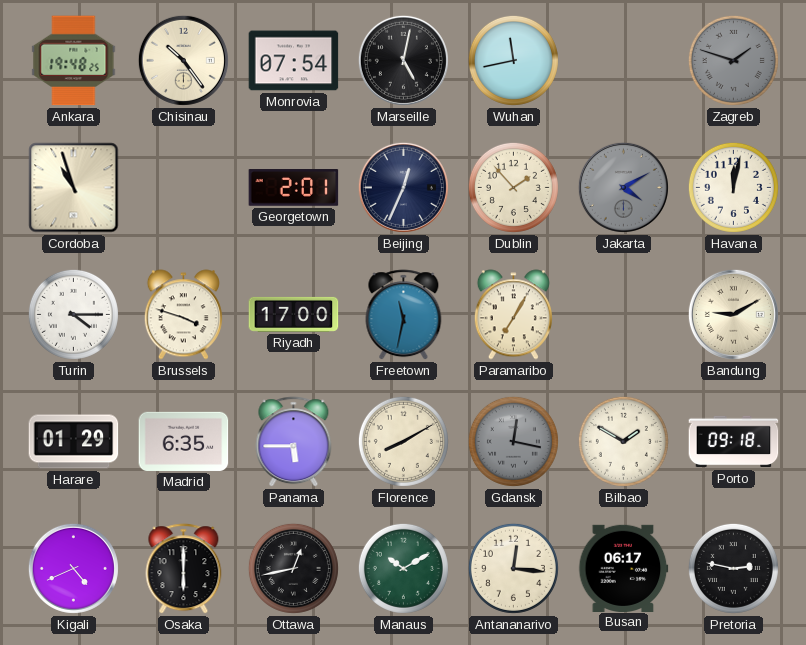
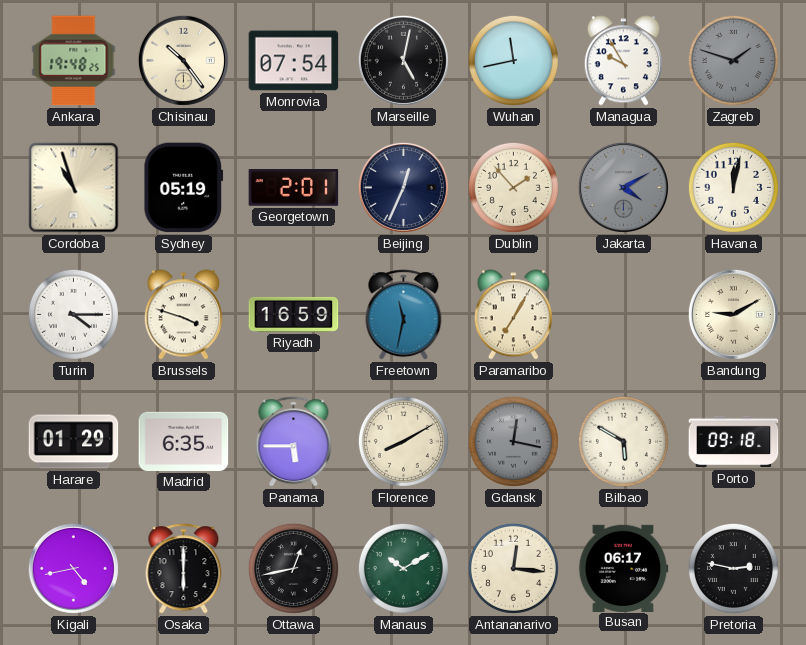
Managua: none -> 9:55
Sydney: none -> 05:19
Riyadh: 17:00 -> 16:59
Bilbao: 1:50 -> 5:50
Kigali: 4:41 -> 4:43
